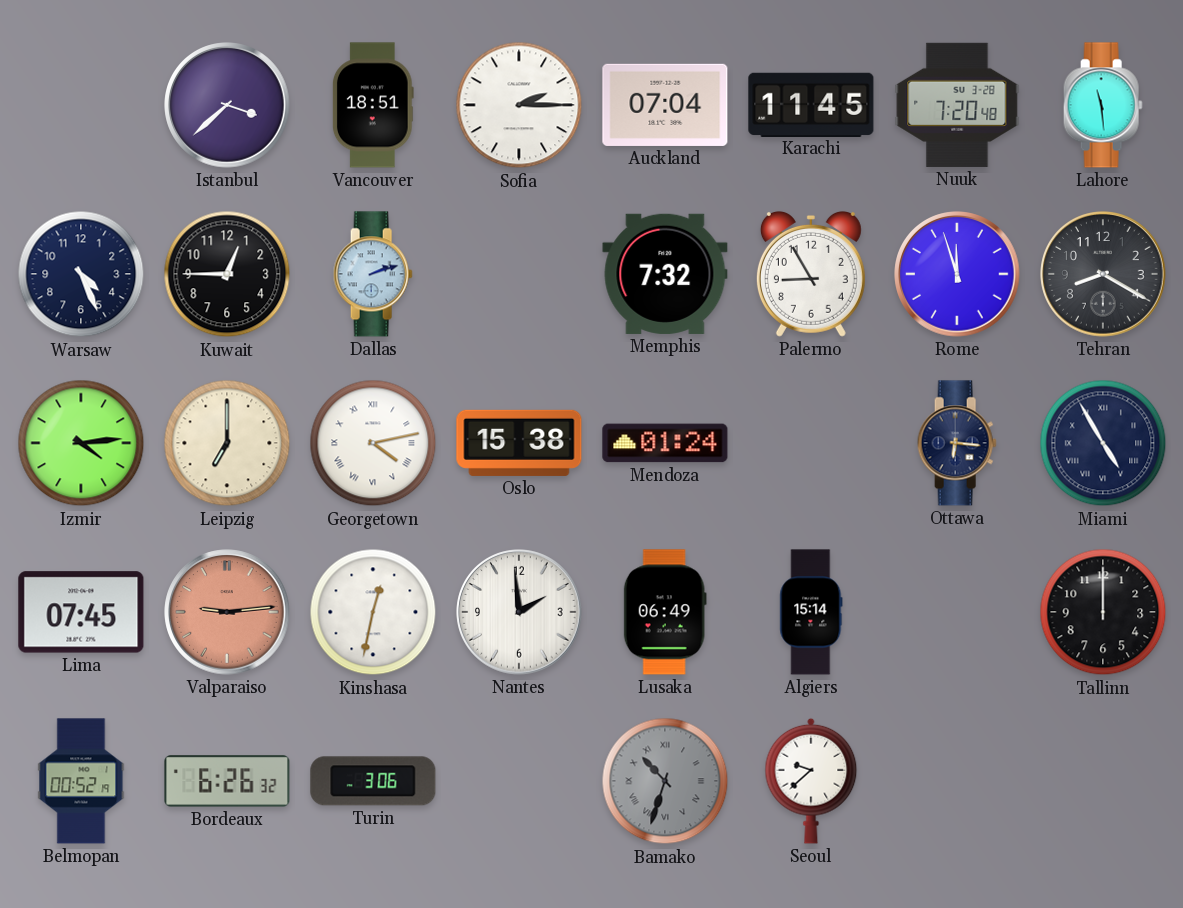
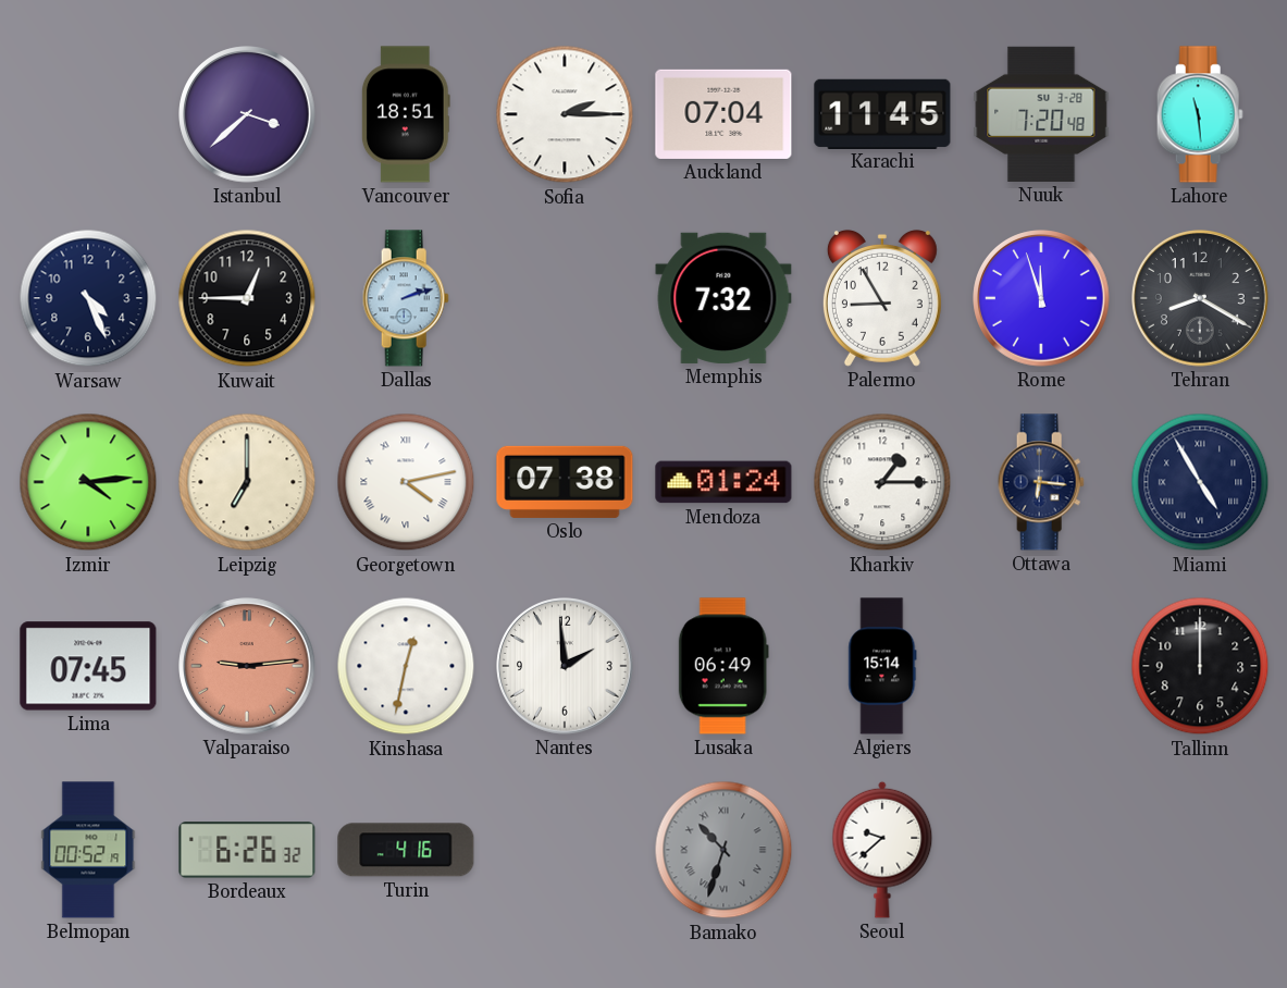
Oslo: 15:38 -> 07:38
Kharkiv: none -> 1:15
Turin: 3:06 -> 4:16
